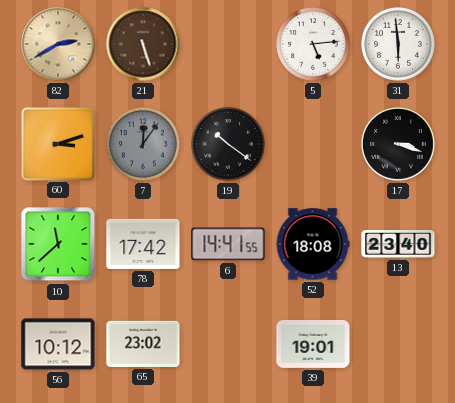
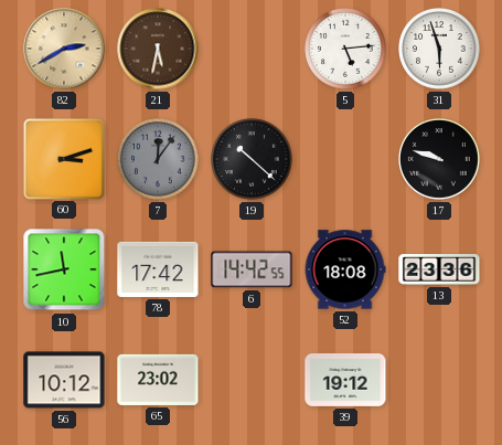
21: 5:27 -> 5:32
31: 5:59 -> 5:57
19: 10:21 -> 10:22
17: 3:18 -> 9:48
10: 11:38 -> 11:43
6: 14:41 -> 14:42
13: 23:40 -> 23:36
39: 19:01 -> 19:12
